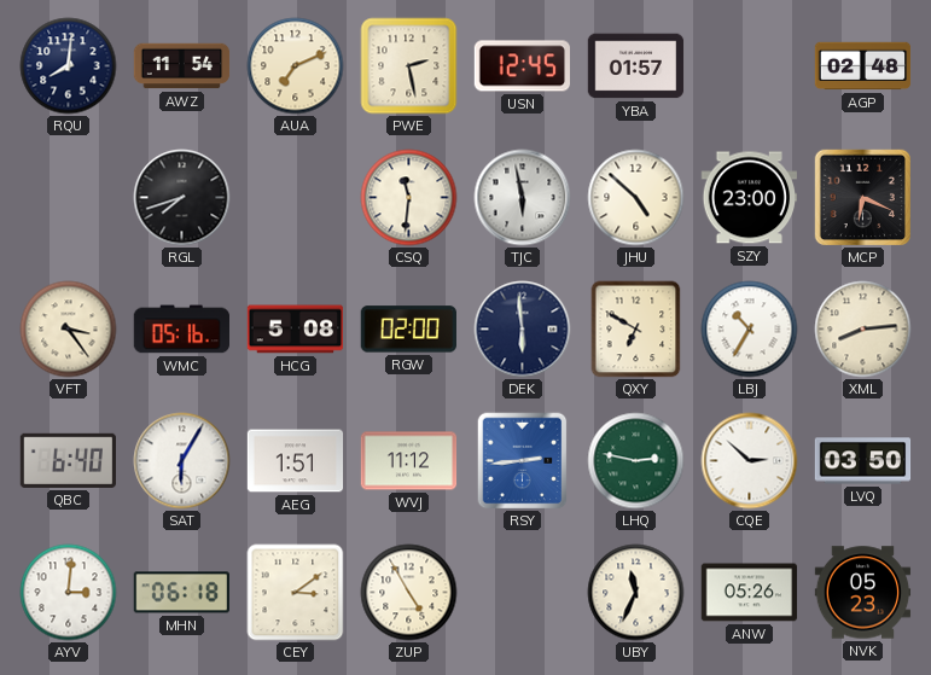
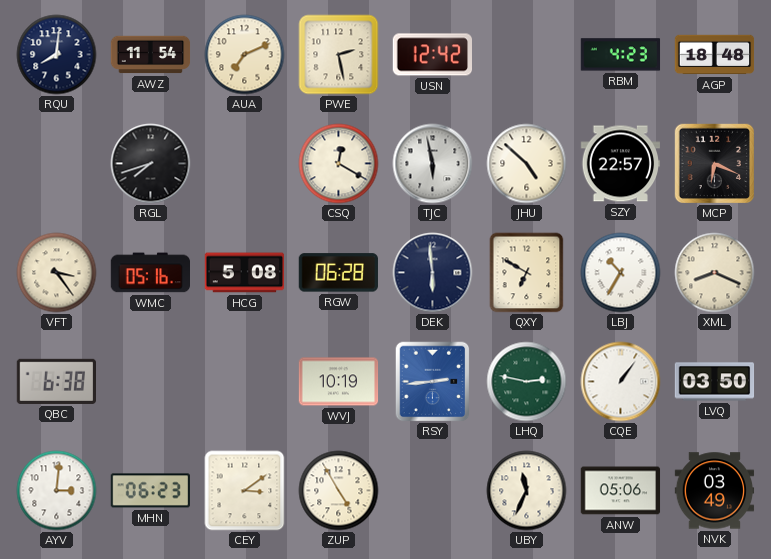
USN: 12:45 -> 12:42
YBA: 01:57 -> none
RBM: none -> 4:23
AGP: 02:48 -> 18:48
CSQ: 11:31 -> 12:20
SZY: 23:00 -> 22:57
RGW: 02:00 -> 06:28
XML: 8:14 -> 8:19
QBC: 6:40 -> 6:38
SAT: 6:05 -> none
AEG: 1:51 -> none
WVJ: 11:12 -> 10:19
CQE: 2:52 -> 1:06
MHN: 06:18 -> 06:23
ANW: 05:26 -> 05:06
NVK: 05:23 -> 03:49
